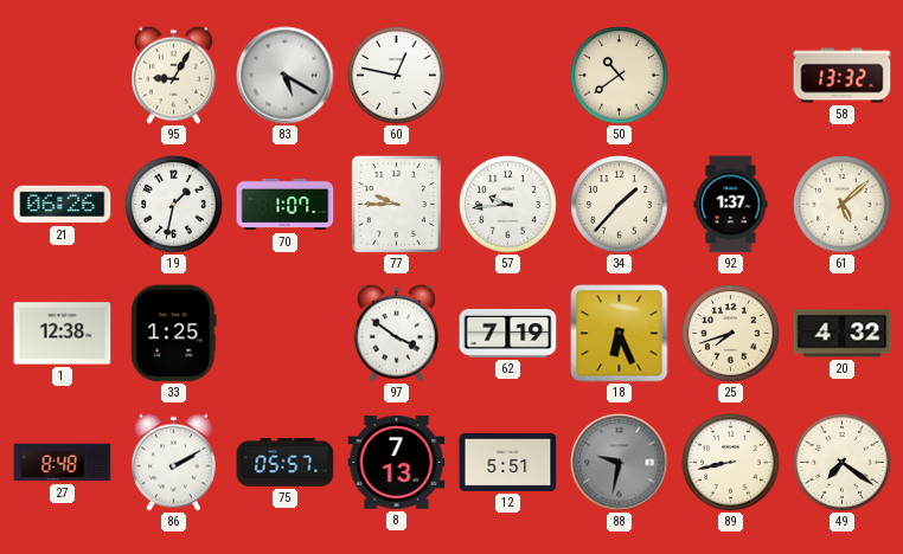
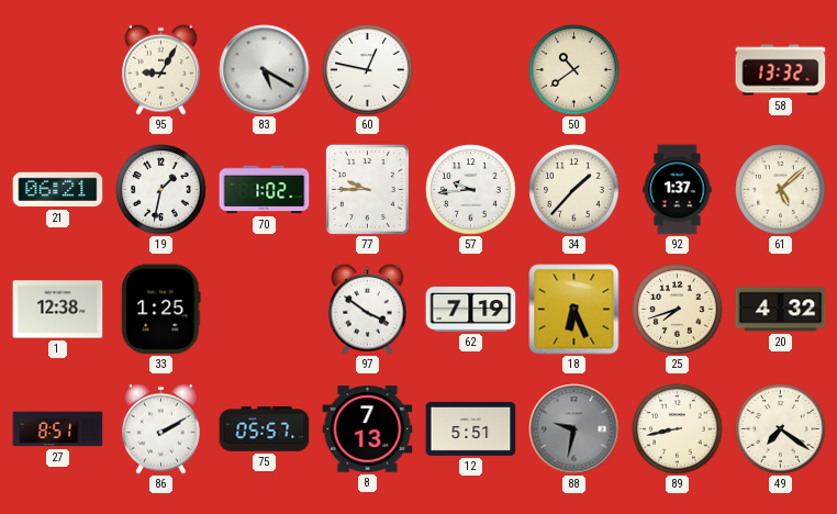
21: 06:26 -> 06:21
70: 1:07 -> 1:02
27: 8:48 -> 8:51
